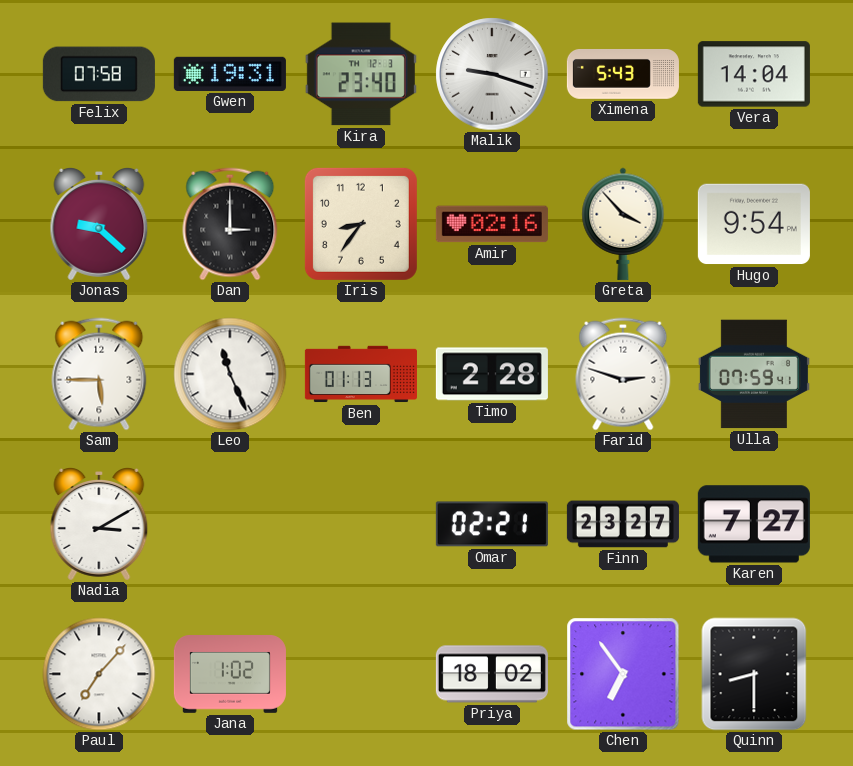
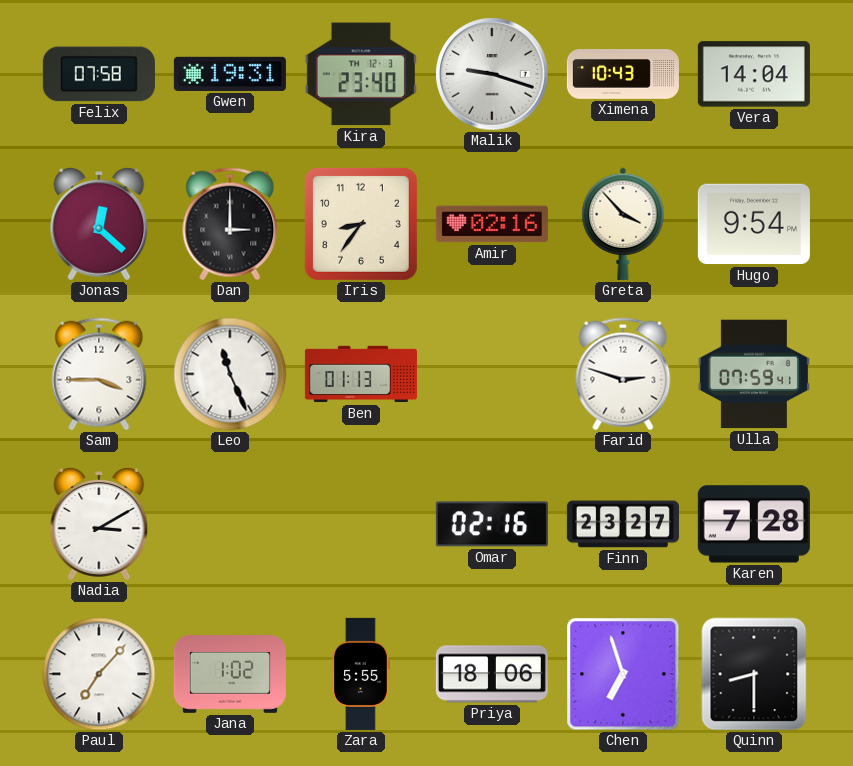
Ximena: 5:43 -> 10:43
Jonas: 9:22 -> 12:22
Sam: 5:45 -> 3:45
Timo: 2:28 -> none
Omar: 02:21 -> 02:16
Karen: 7:27 -> 7:28
Zara: none -> 5:55
Priya: 18:02 -> 18:06
Chen: 6:54 -> 6:57
